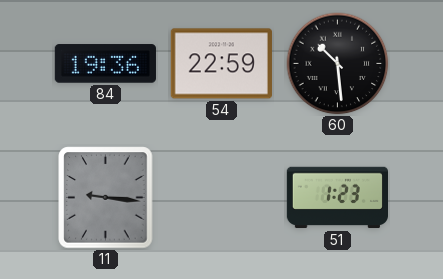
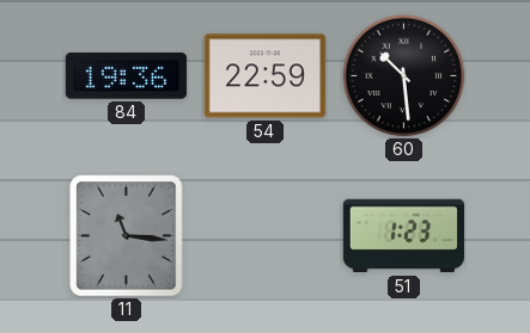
11: 9:16 -> 11:16
